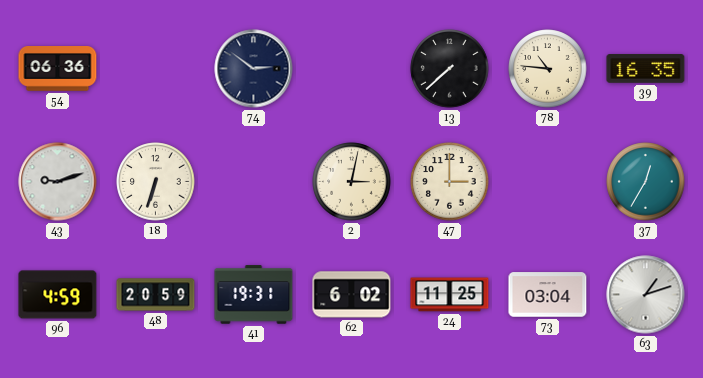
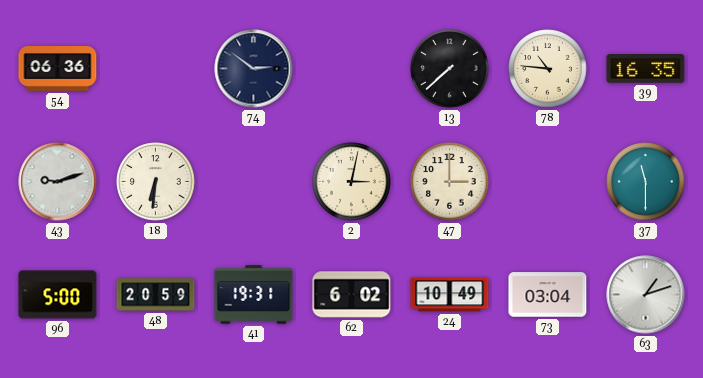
18: 6:33 -> 6:31
37: 12:35 -> 11:30
96: 4:59 -> 5:00
24: 11:25 -> 10:49
